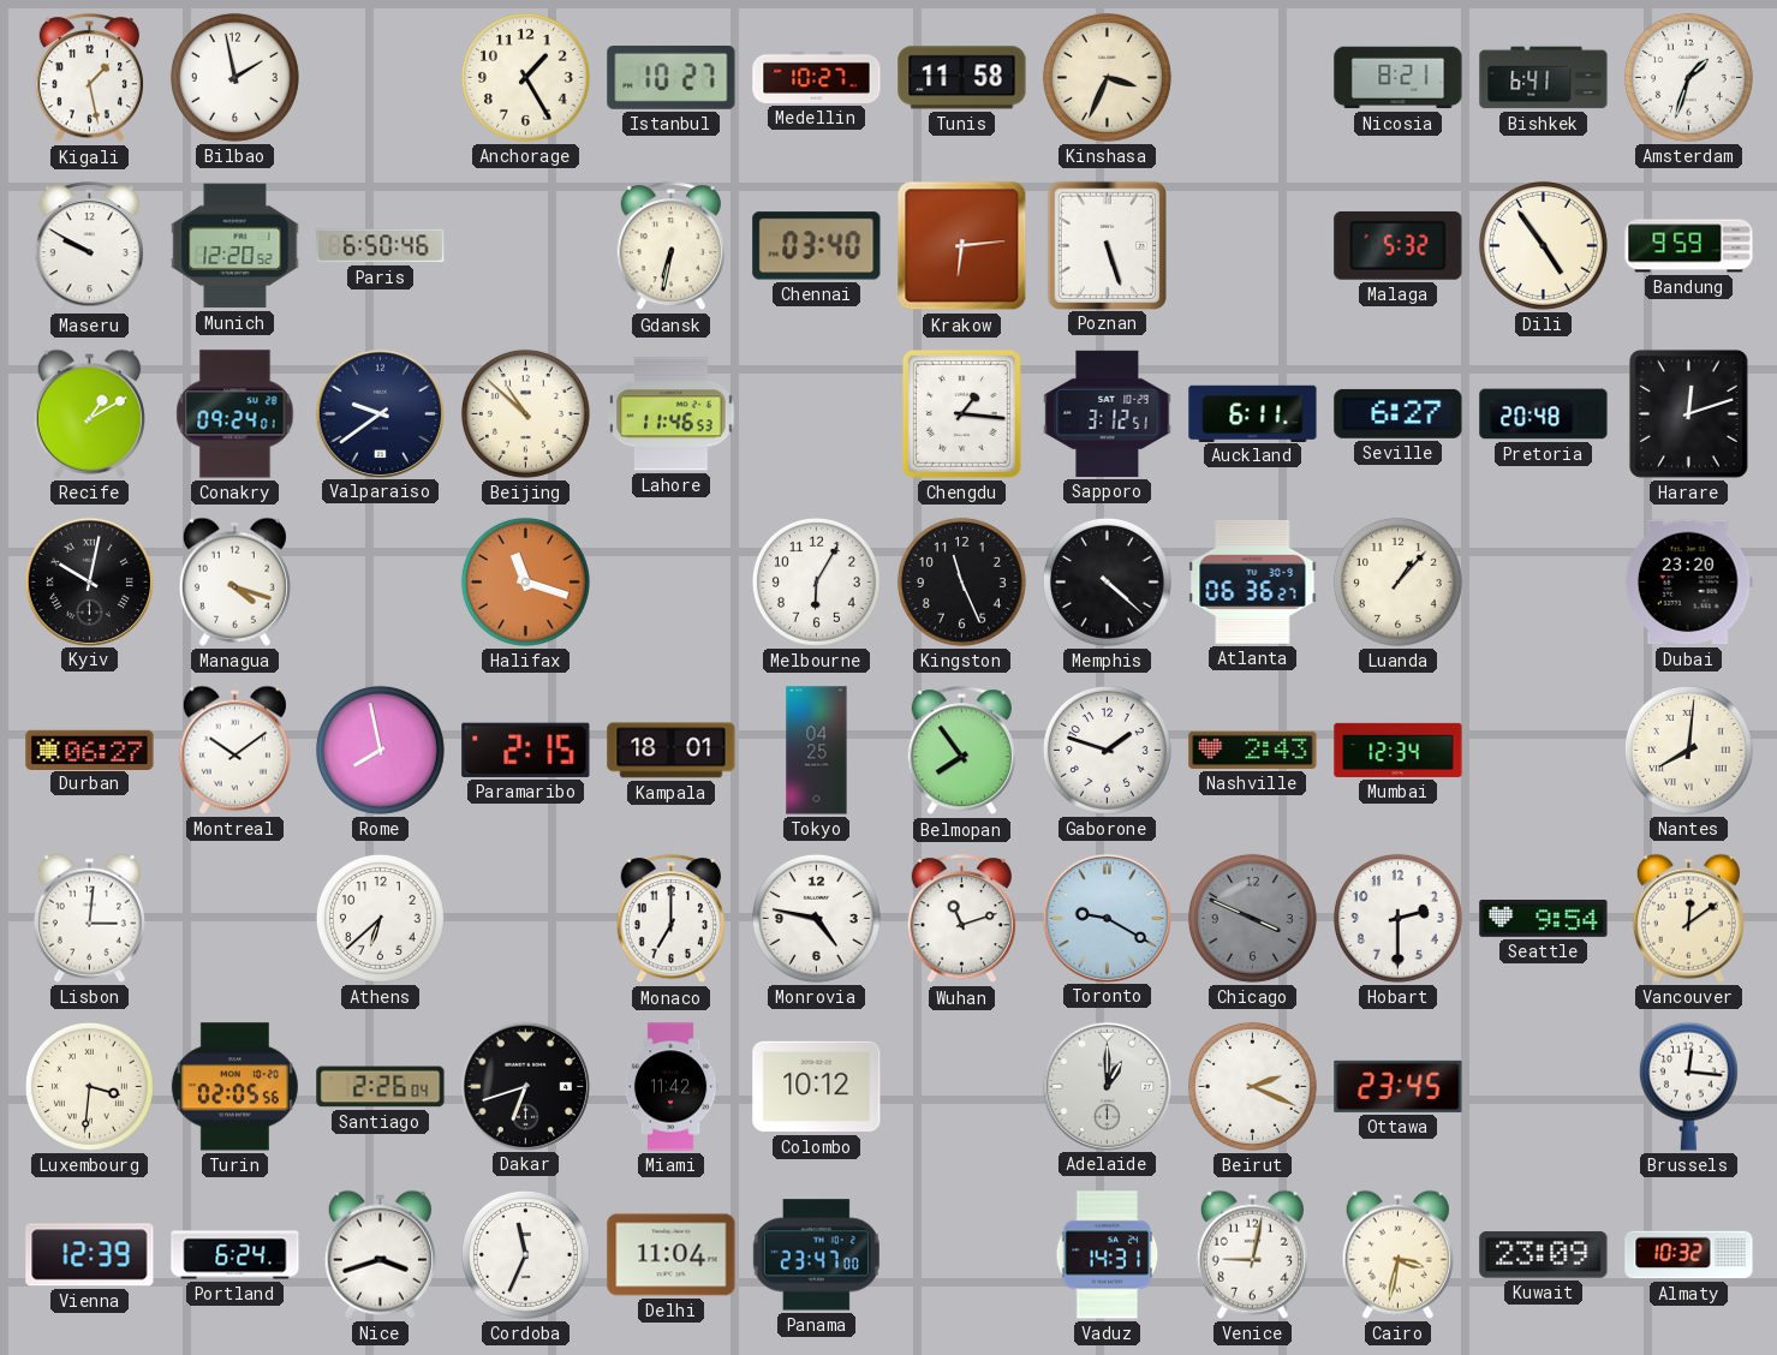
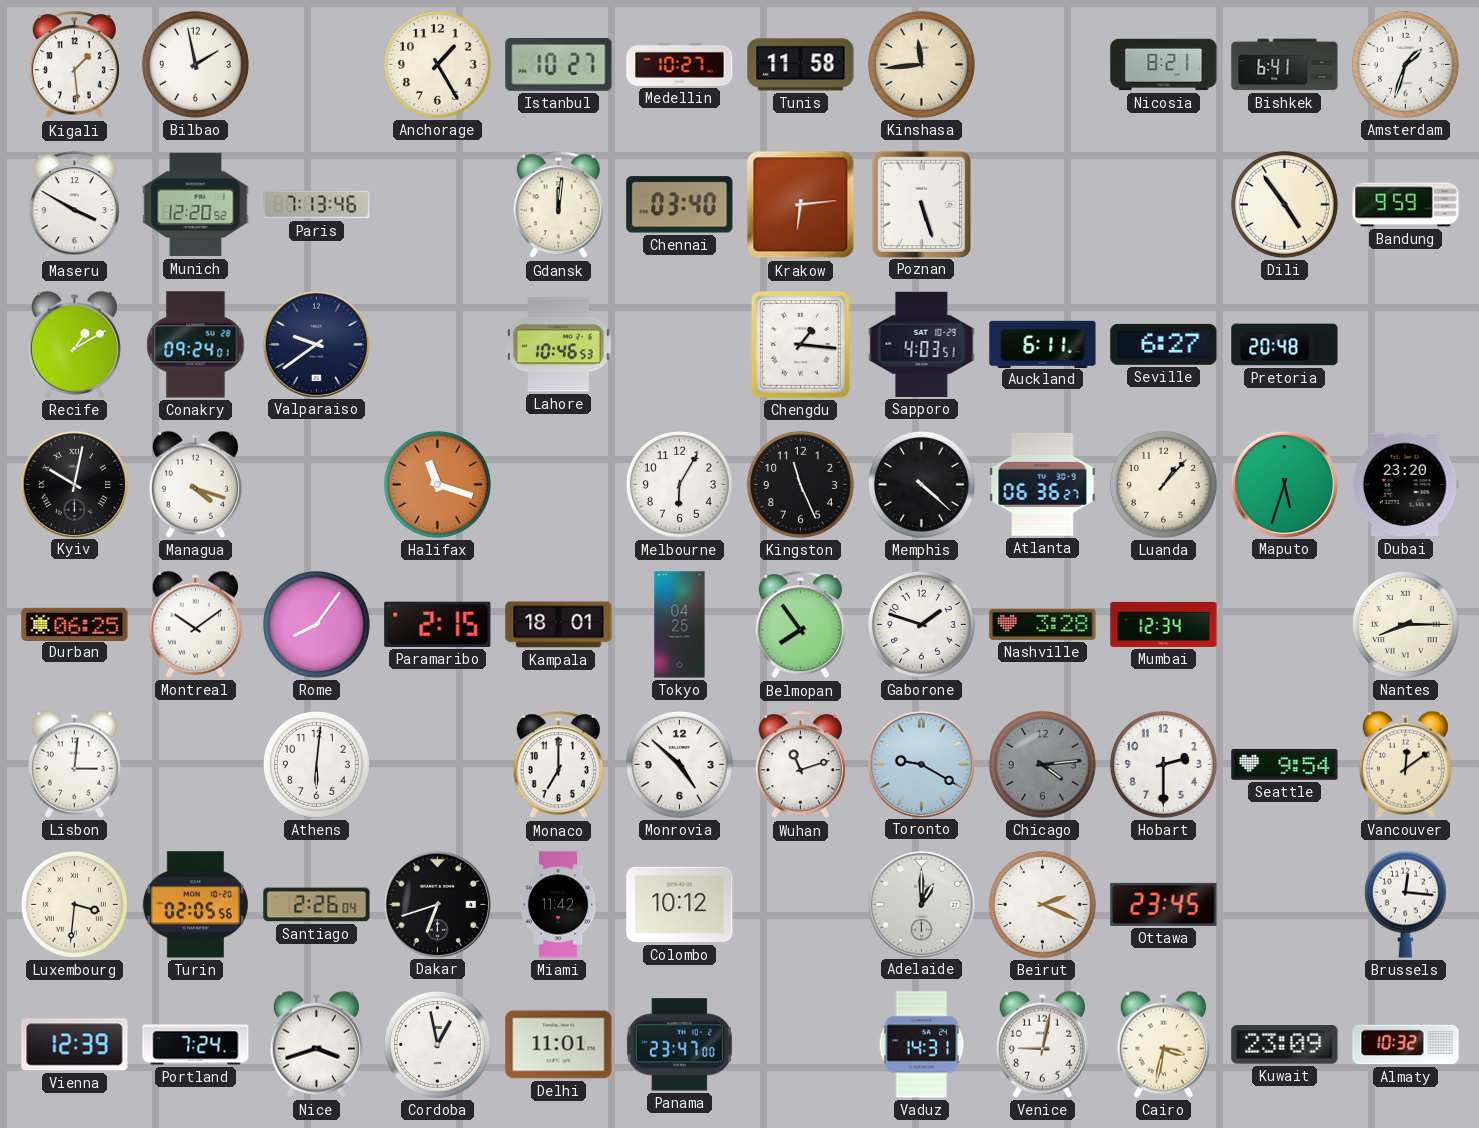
Kigali: 1:28 -> 1:29
Kinshasa: 3:34 -> 11:44
Maseru: 9:50 -> 3:50
Paris: 6:50 -> 7:13
Gdansk: 6:32 -> 12:01
Malaga: 5:32 -> none
Beijing: 10:52 -> none
Lahore: 11:46 -> 10:46
Sapporo: 3:12 -> 4:03
Harare: 12:12 -> none
Maputo: none -> 5:33
Durban: 06:27 -> 06:25
Rome: 7:58 -> 8:06
Nashville: 2:43 -> 3:28
Nantes: 8:01 -> 8:15
Athens: 6:38 -> 6:01
Monrovia: 4:47 -> 4:52
Chicago: 3:49 -> 4:14
Portland: 6:24 -> 7:24
Cordoba: 11:34 -> 12:58
Delhi: 11:04 -> 11:01
